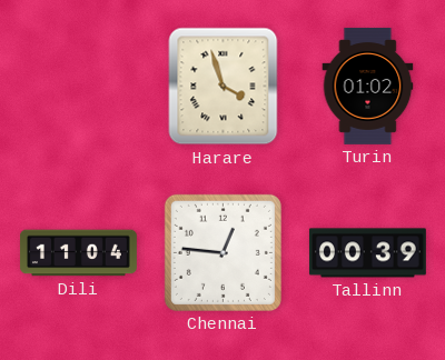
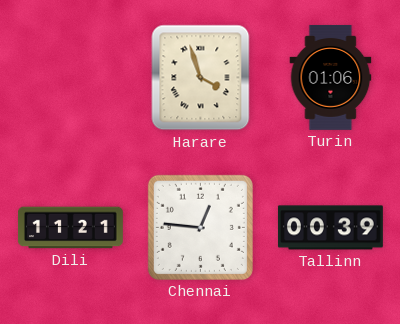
Turin: 01:02 -> 01:06
Dili: 11:04 -> 11:21
